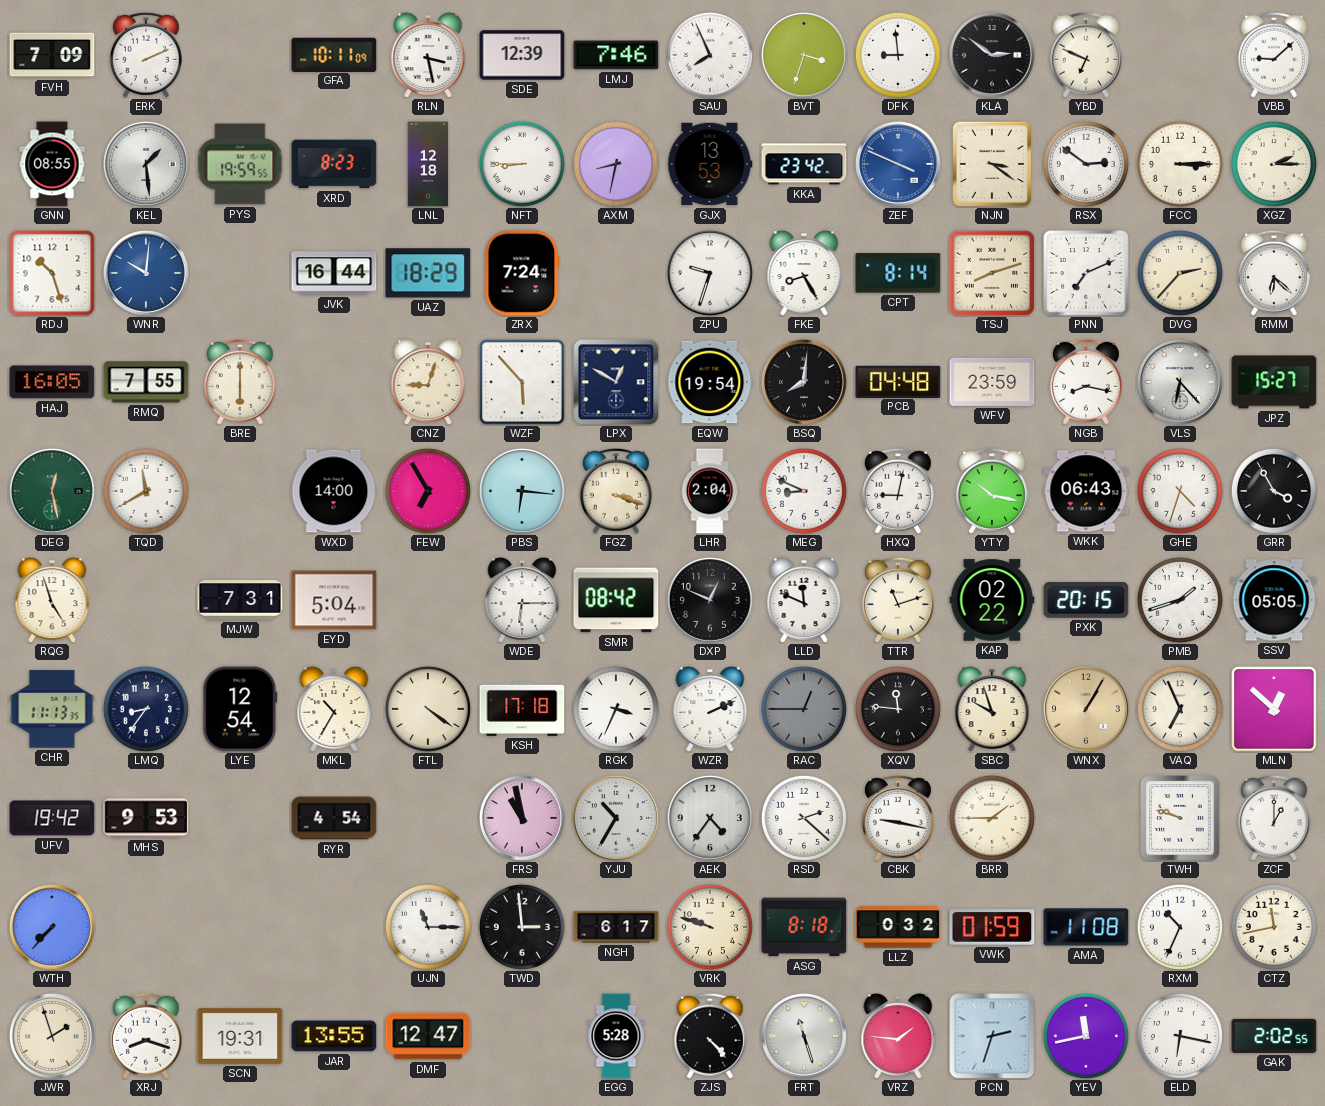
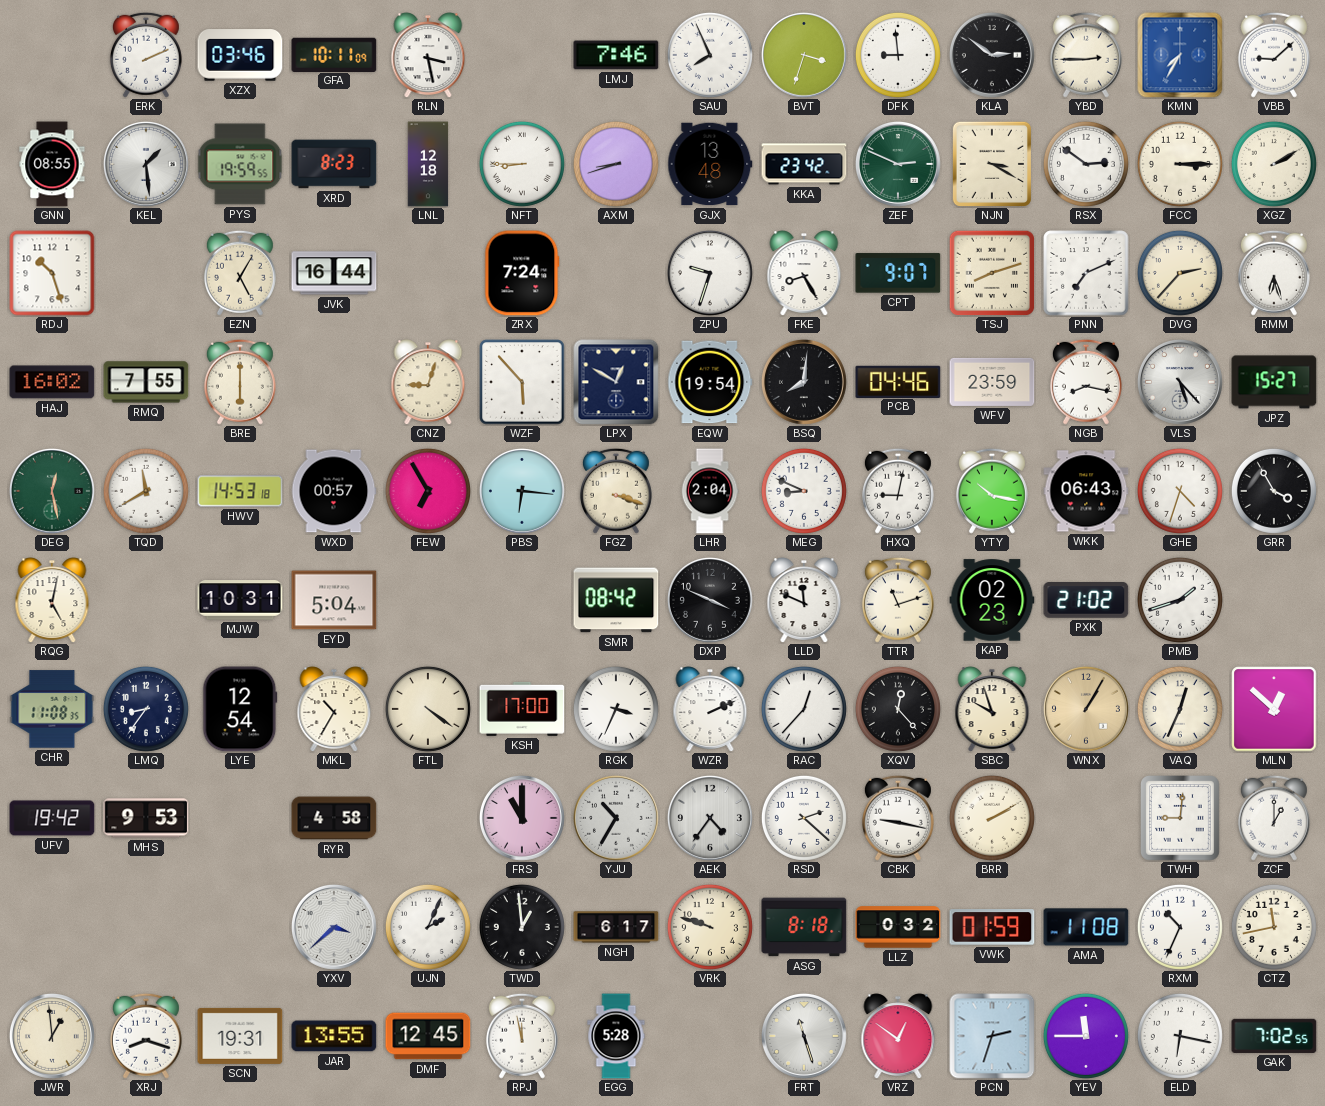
FVH: 7:09 -> none
XZX: none -> 03:46
SDE: 12:39 -> none
YBD: 6:49 -> 2:45
KMN: none -> 7:35
AXM: 8:32 -> 8:42
GJX: 13:53 -> 13:48
ZEF: 3:49 -> 2:49
ZEF dial: blue -> green
NJN: 3:21 -> 3:20
XGZ: 2:15 -> 2:10
WNR: 10:01 -> none
EZN: none -> 5:05
UAZ: 18:29 -> none
CPT: 8:14 -> 9:07
RMM: 6:22 -> 6:27
HAJ: 16:05 -> 16:02
PCB: 04:48 -> 04:46
VLS: 6:23 -> 5:23
HWV: none -> 14:53
WXD: 14:00 -> 00:57
RQG: 4:57 -> 5:02
MJW: 7:31 -> 10:31
WDE: 6:15 -> none
DXP: 12:49 -> 3:49
KAP: 02:22 -> 02:23
PXK: 20:15 -> 21:02
SSV: 05:05 -> none
CHR: 11:13 -> 11:08
KSH: 17:18 -> 17:00
RAC: 12:45 -> 12:37
RAC dial: grey -> white
XQV: 11:46 -> 12:23
VAQ: 6:56 -> 12:34
RYR: 4:54 -> 4:58
FRS: 10:58 -> 11:00
BRR: 1:45 -> 2:10
TWH: 9:48 -> 9:01
WTH: 7:37 -> none
YXV: none -> 3:38
UJN: 11:15 -> 2:04
TWD: 2:59 -> 12:59
JWR: 1:57 -> 12:59
DMF: 12:47 -> 12:45
RPJ: none -> 11:58
ZJS: 4:23 -> none
VRZ: 1:46 -> 12:51
YEV: 11:43 -> 11:45
GAK: 2:02 -> 7:02
